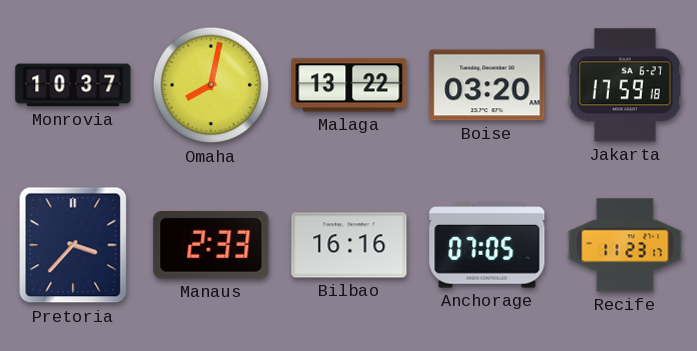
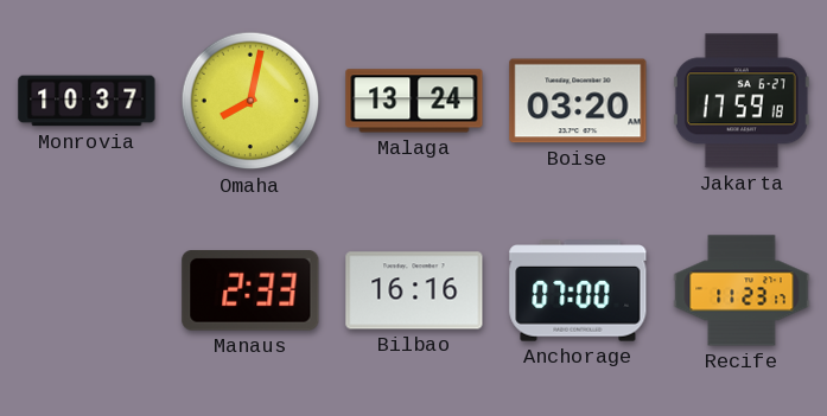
Malaga: 13:22 -> 13:24
Pretoria: 3:37 -> none
Anchorage: 07:05 -> 07:00
